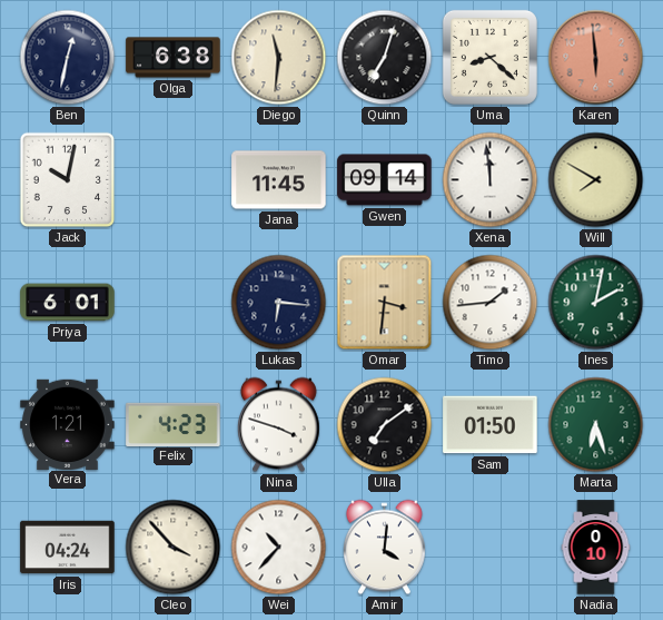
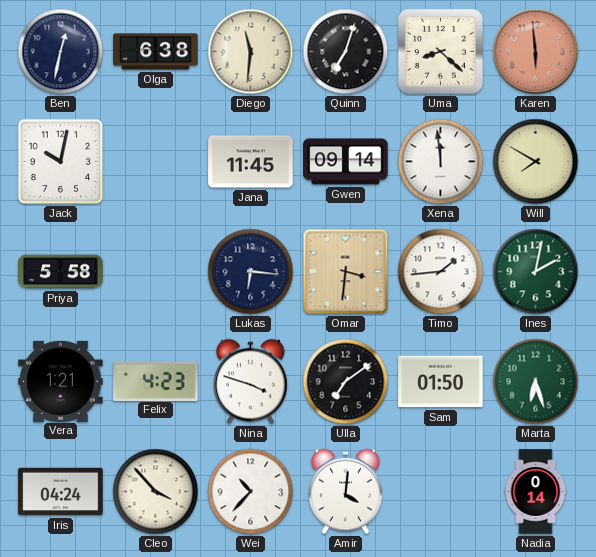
Priya: 6:01 -> 5:58
Nadia: 0:10 -> 0:14
